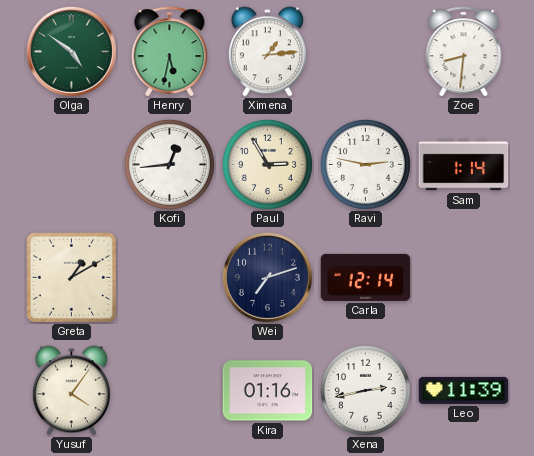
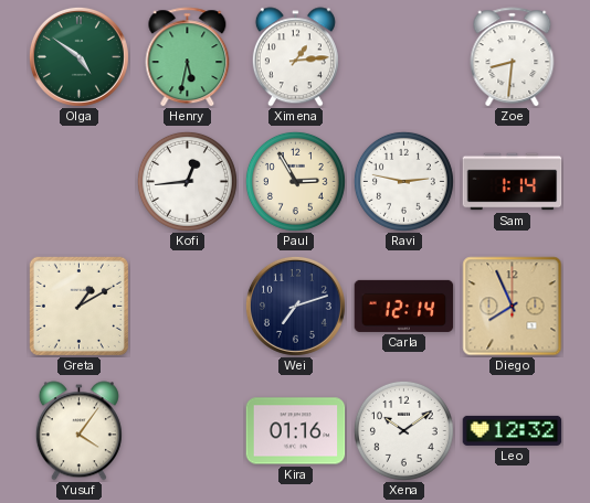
Diego: none -> 7:56
Xena: 2:43 -> 10:09
Leo: 11:39 -> 12:32
